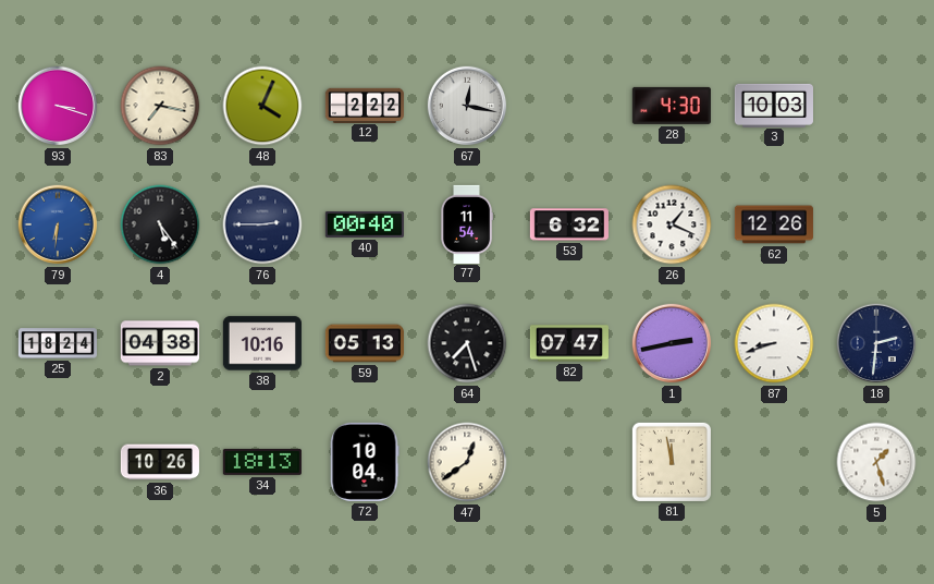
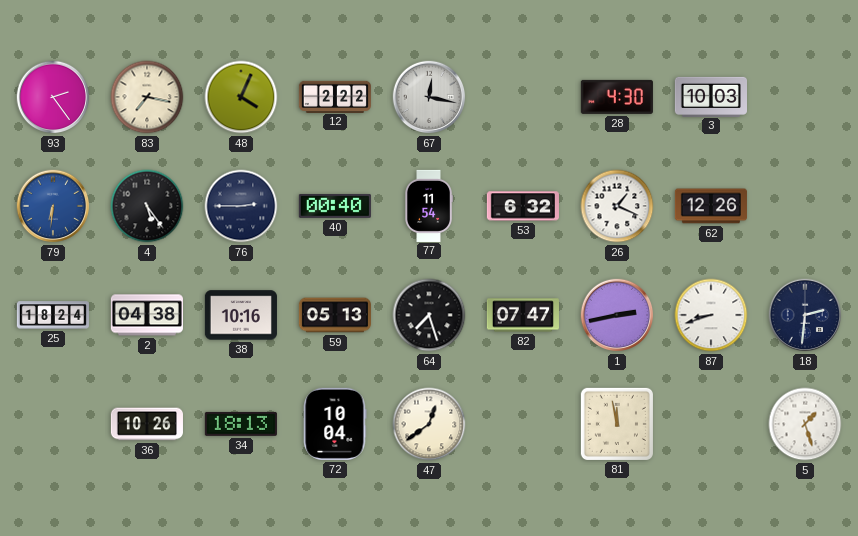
93: 3:18 -> 2:24
